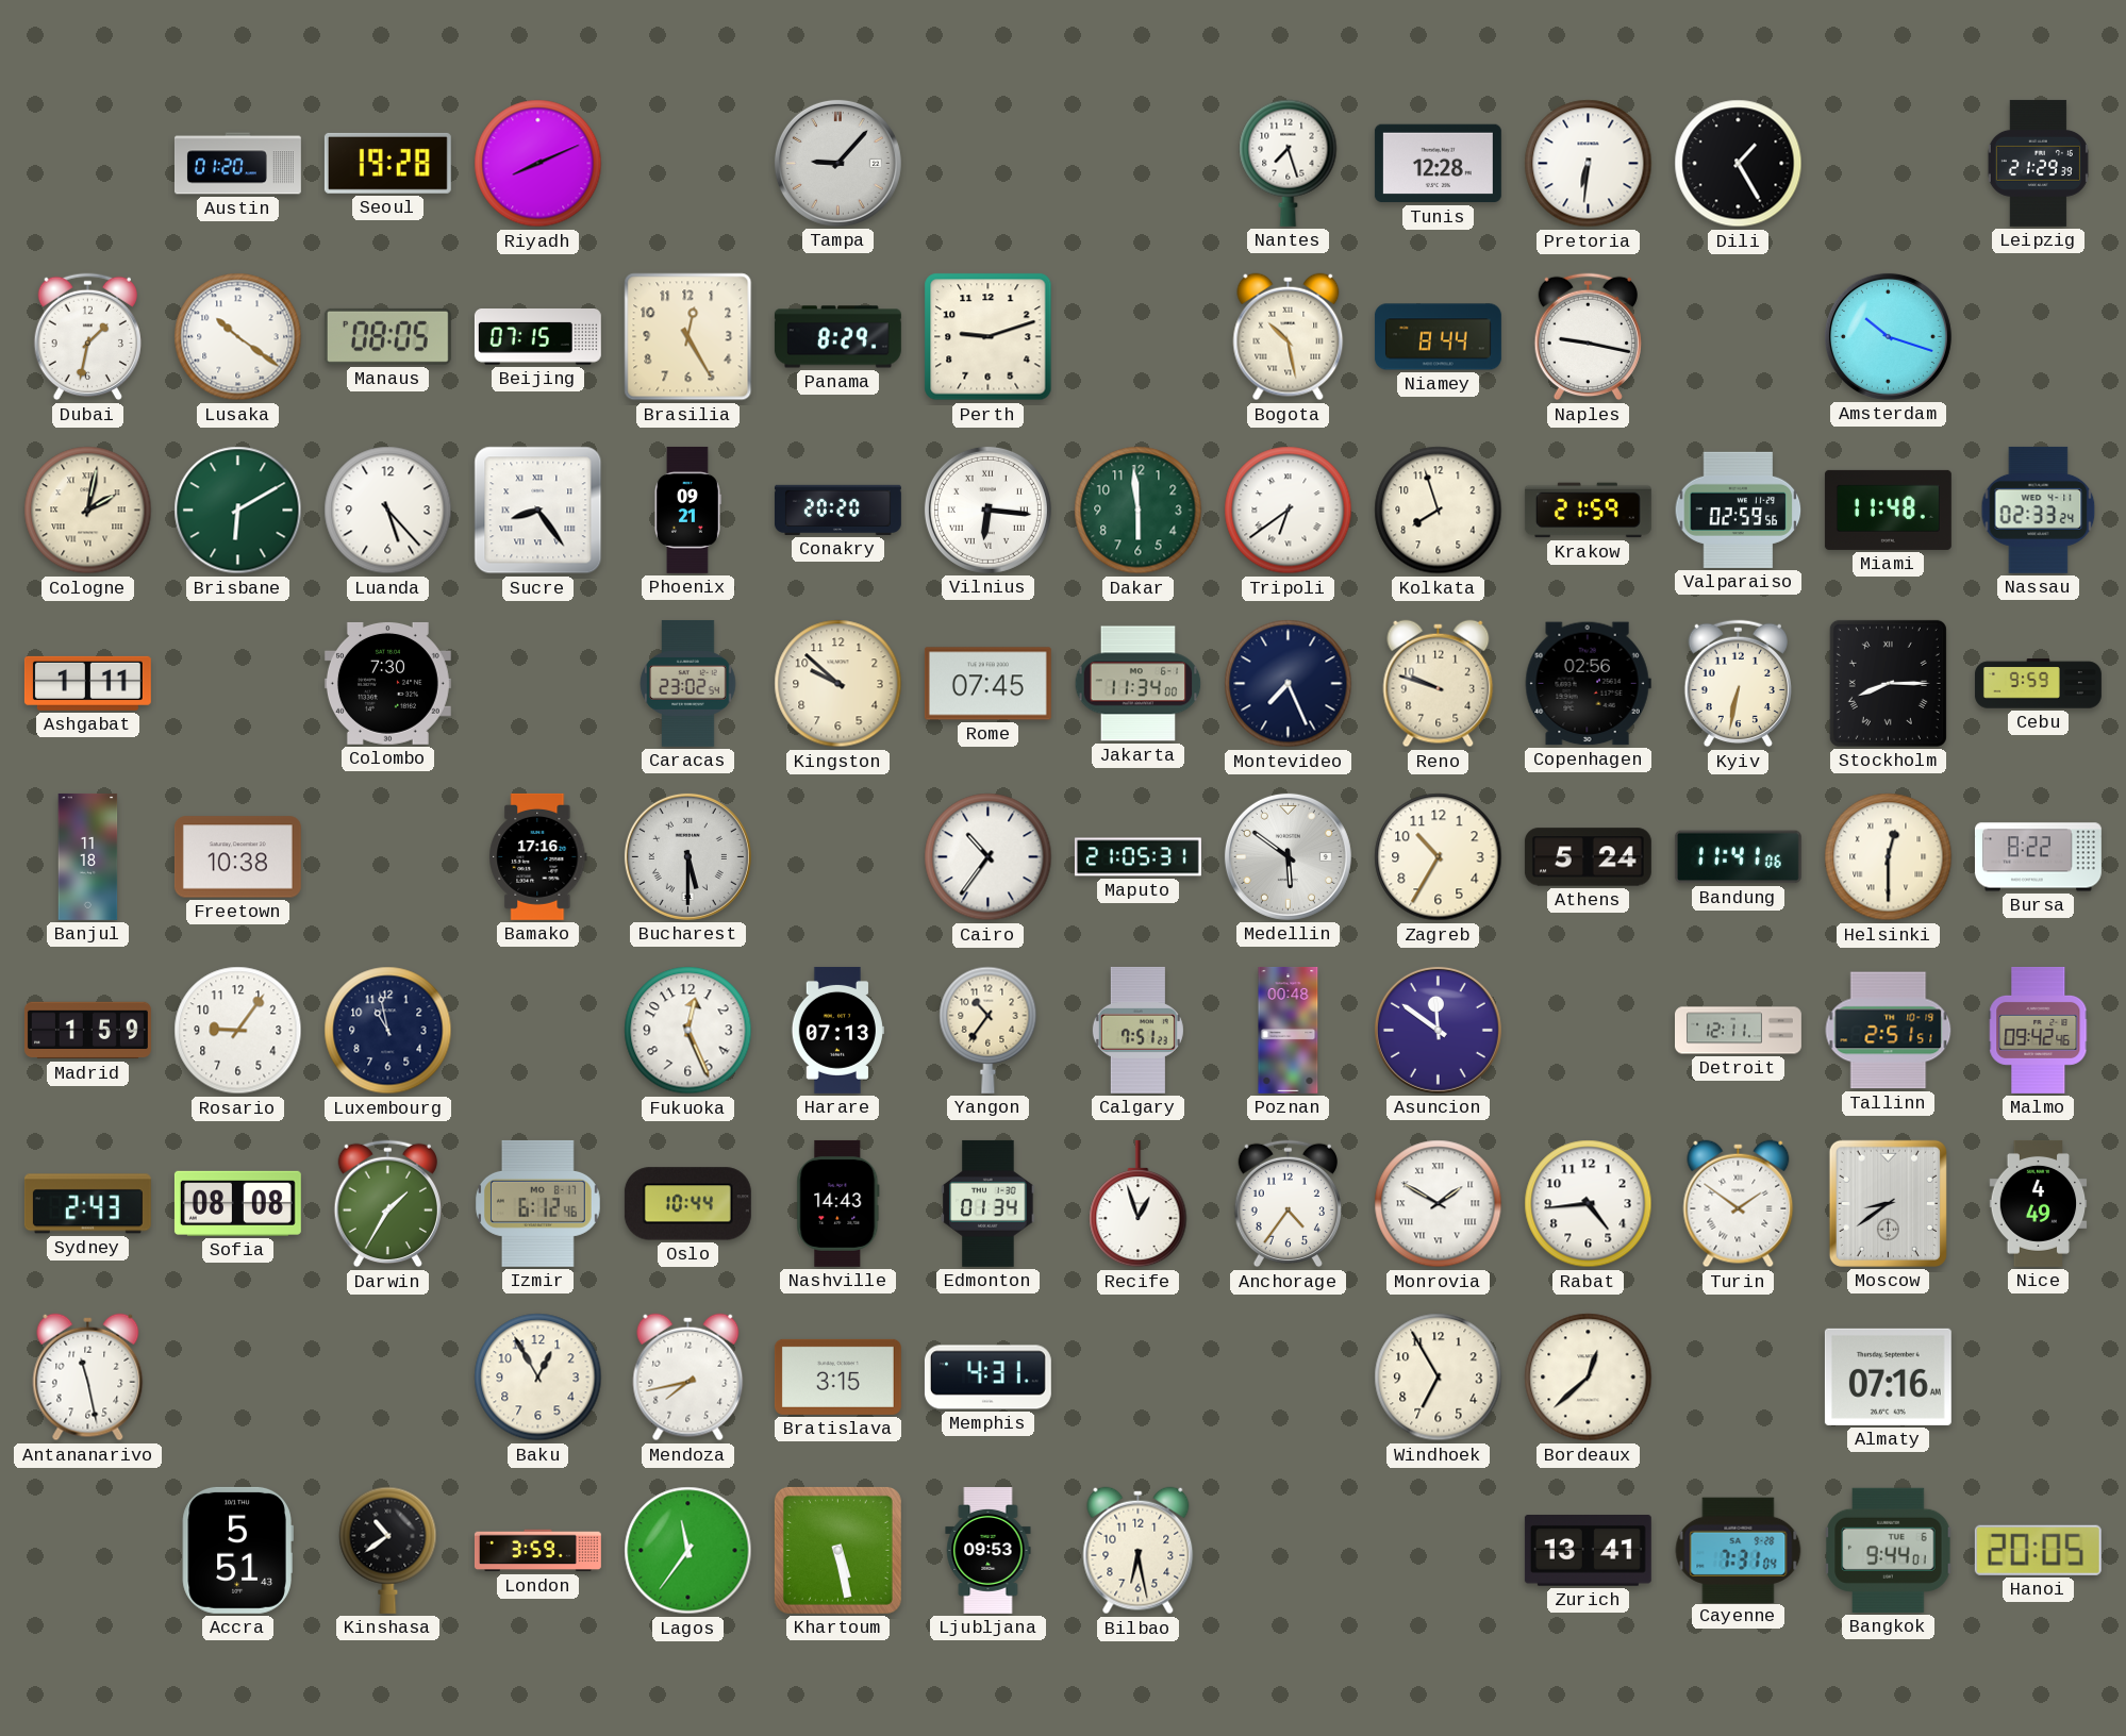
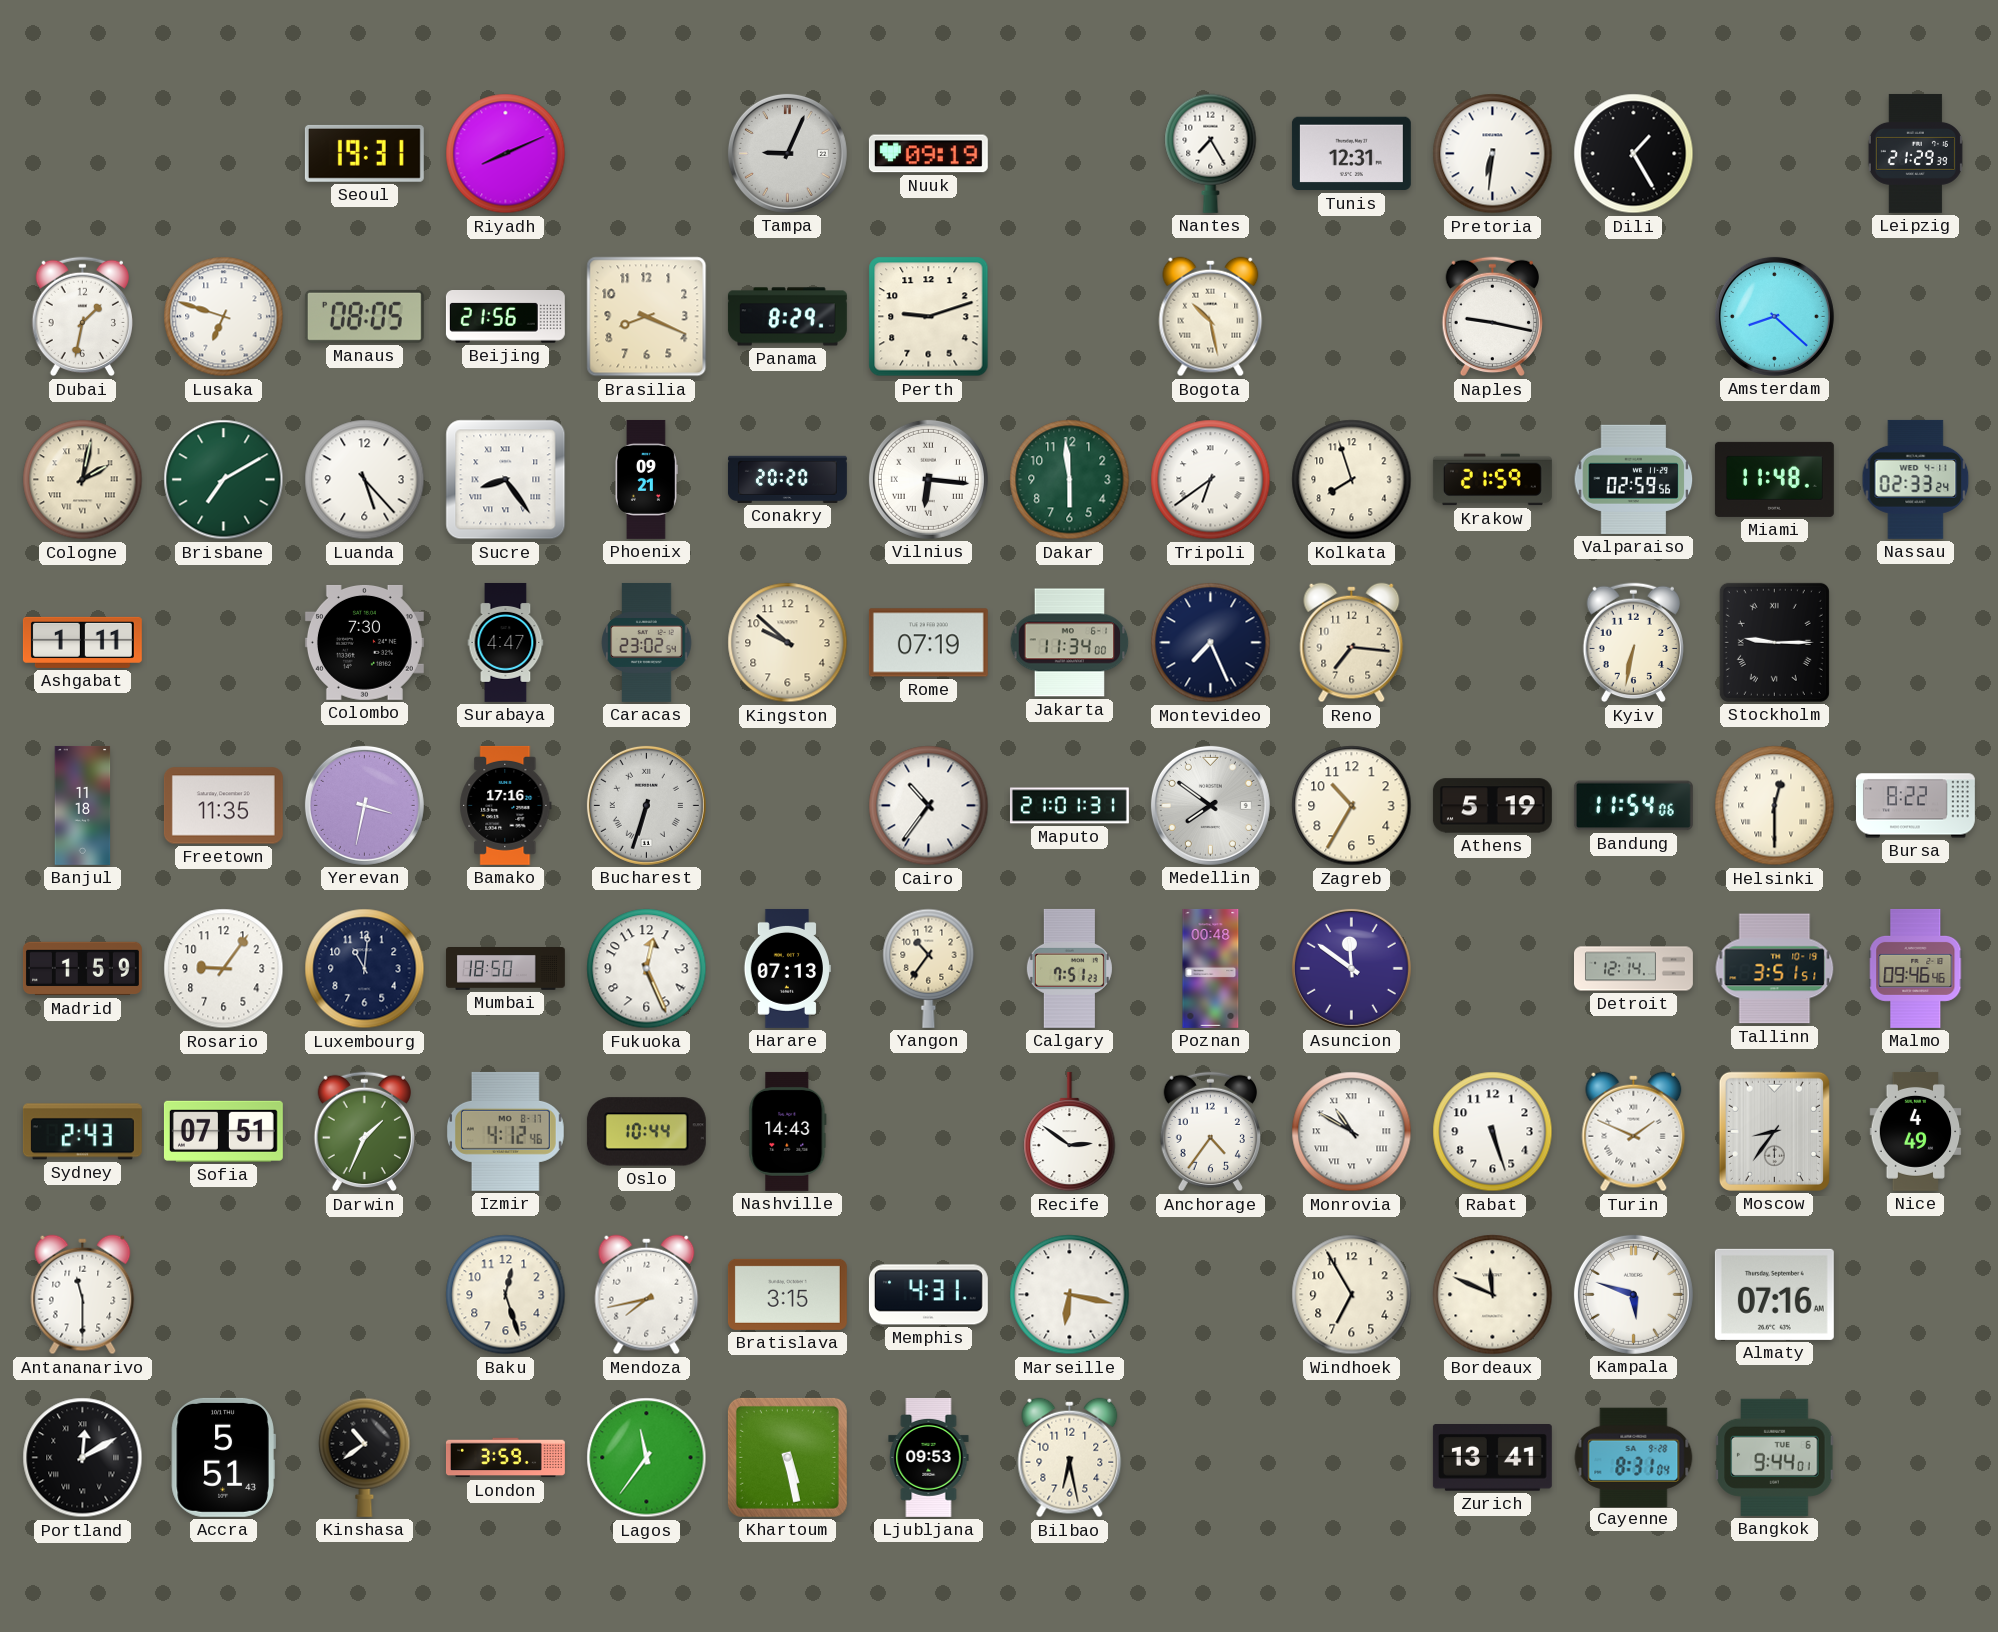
Austin: 01:20 -> none
Seoul: 19:28 -> 19:31
Tampa: 9:07 -> 9:04
Nuuk: none -> 09:19
Nantes: 7:27 -> 7:25
Tunis: 12:28 -> 12:31
Lusaka: 10:21 -> 6:48
Beijing: 07:15 -> 21:56
Brasilia: 12:25 -> 8:19
Niamey: 8:44 -> none
Amsterdam: 10:18 -> 8:22
Brisbane: 6:10 -> 7:10
Surabaya: none -> 4:47
Rome: 07:45 -> 07:19
Reno: 9:48 -> 7:16
Copenhagen: 02:56 -> none
Stockholm: 8:15 -> 9:15
Cebu: 9:59 -> none
Freetown: 10:38 -> 11:35
Yerevan: none -> 3:32
Bucharest: 5:30 -> 6:33
Maputo: 21:05 -> 21:01
Medellin: 5:51 -> 7:51
Athens: 5:24 -> 5:19
Bandung: 11:41 -> 11:54
Luxembourg: 10:58 -> 11:01
Mumbai: none -> 18:50
Detroit: 12:11 -> 12:14
Tallinn: 2:51 -> 3:51
Malmo: 09:42 -> 09:46
Sofia: 08:08 -> 07:51
Darwin: 1:35 -> 1:34
Izmir: 6:12 -> 4:12
Edmonton: 01:34 -> none
Recife: 12:57 -> 2:51
Monrovia: 1:50 -> 10:50
Rabat: 4:44 -> 5:27
Turin: 1:51 -> 1:49
Moscow: 8:39 -> 8:36
Antananarivo: 11:28 -> 11:30
Baku: 12:55 -> 12:27
Marseille: none -> 6:17
Bordeaux: 12:38 -> 11:49
Kampala: none -> 5:48
Portland: none -> 12:10
Cayenne: 7:31 -> 8:31
Hanoi: 20:05 -> none
